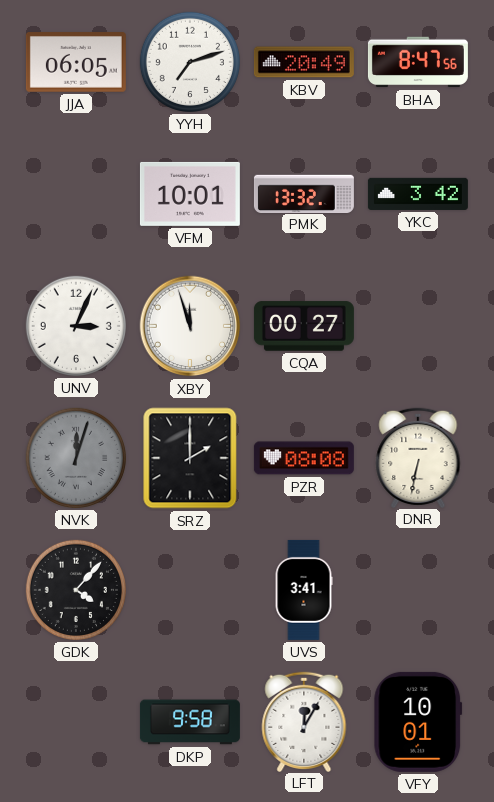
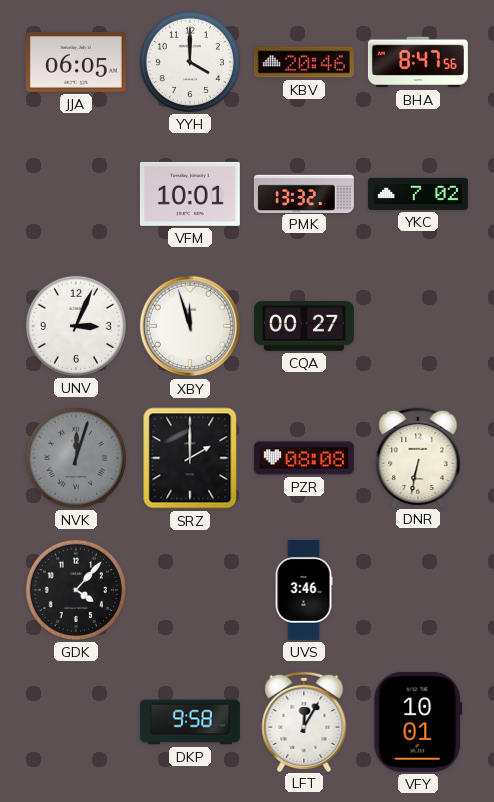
YYH: 7:12 -> 4:00
KBV: 20:49 -> 20:46
YKC: 3:42 -> 7:02
UVS: 3:41 -> 3:46
